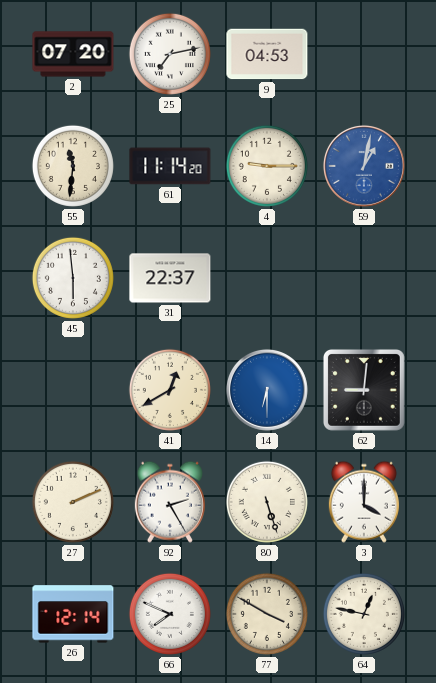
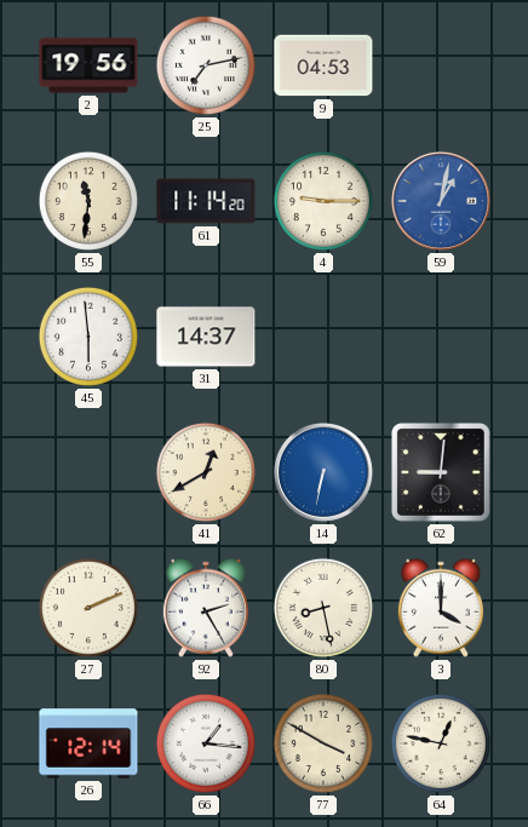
2: 07:20 -> 19:56
31: 22:37 -> 14:37
14: 6:30 -> 6:32
80: 5:27 -> 8:28
66: 7:49 -> 1:16
